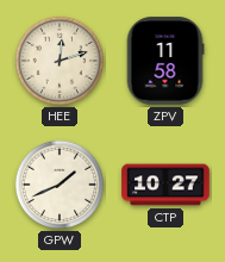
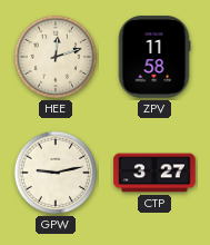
GPW: 1:41 -> 9:13
CTP: 10:27 -> 3:27
